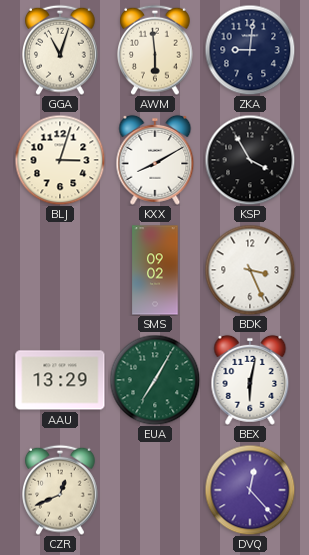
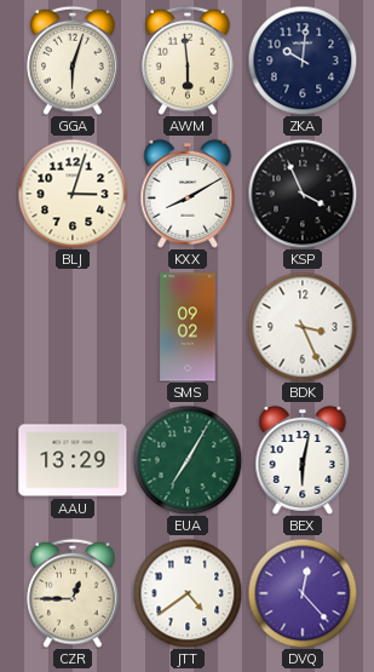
GGA: 11:03 -> 6:03
ZKA: 9:01 -> 10:01
KSP: 3:55 -> 3:56
CZR: 12:41 -> 12:45
JTT: none -> 4:39
